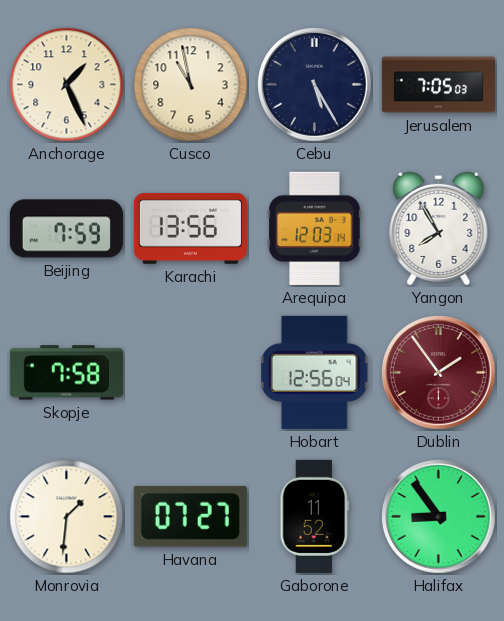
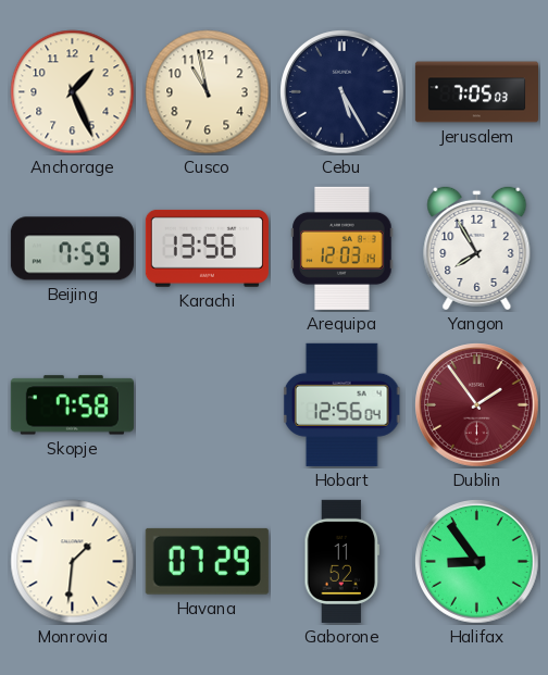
Havana: 07:27 -> 07:29
